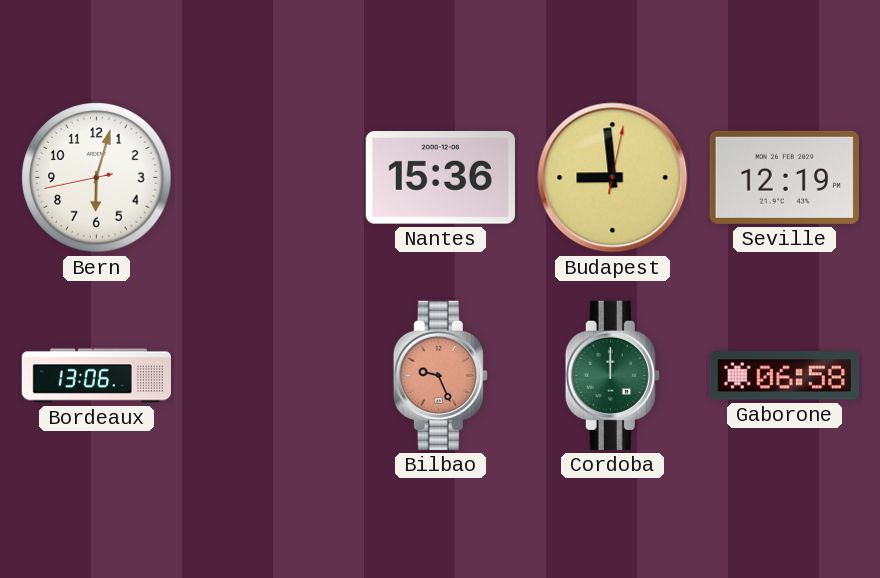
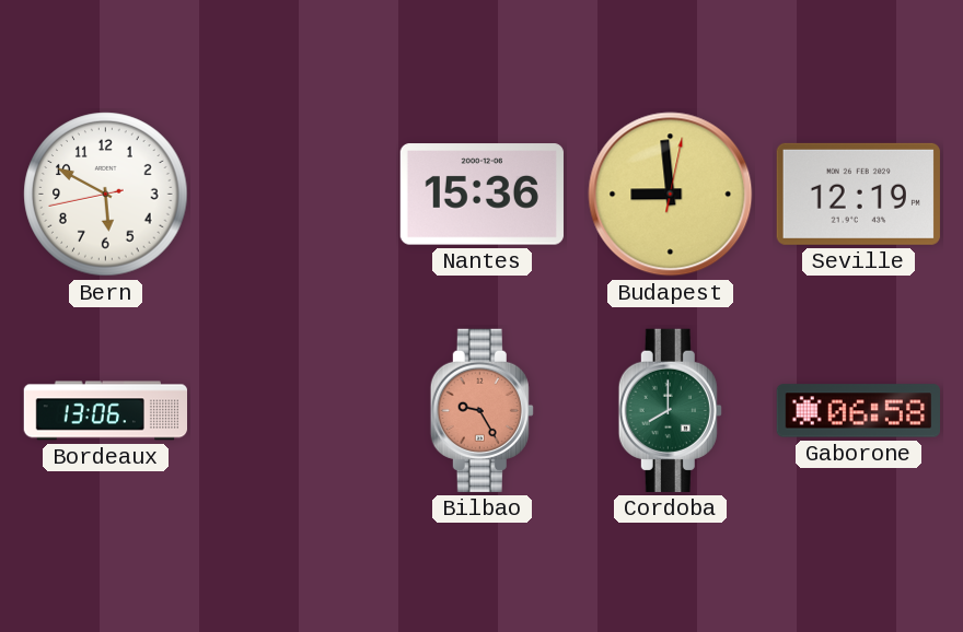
Bern: 6:02 -> 5:49
Bilbao: 9:26 -> 9:25
Cordoba: 12:00 -> 8:00
